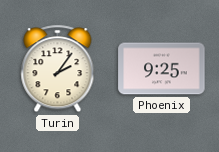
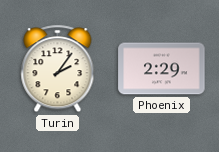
Phoenix: 9:25 -> 2:29
